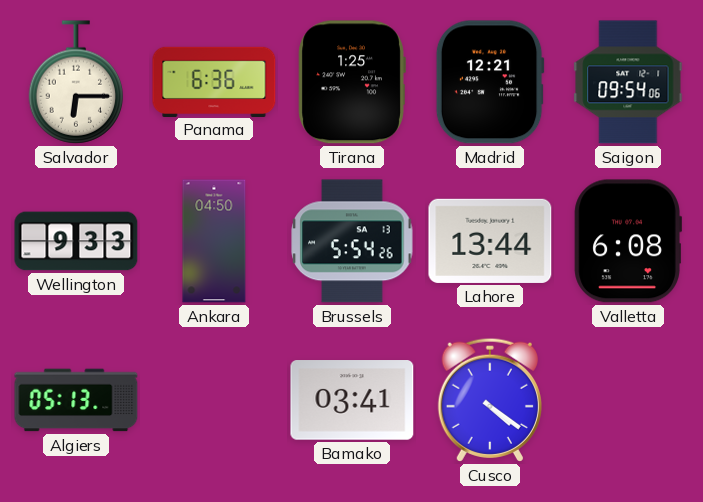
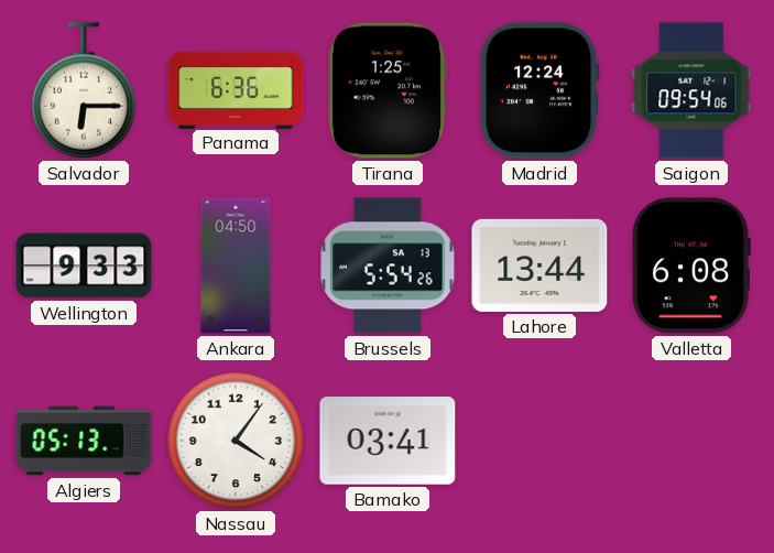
Madrid: 12:21 -> 12:24
Nassau: none -> 4:06
Cusco: 4:21 -> none
